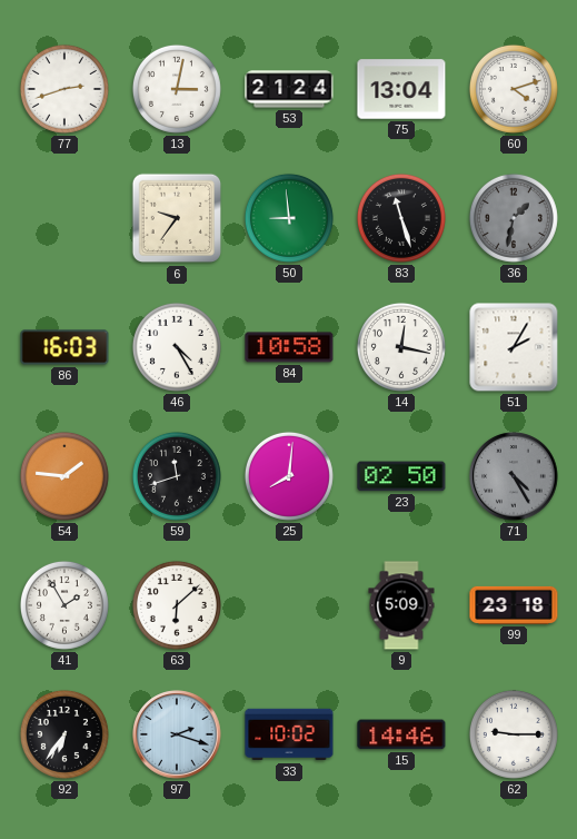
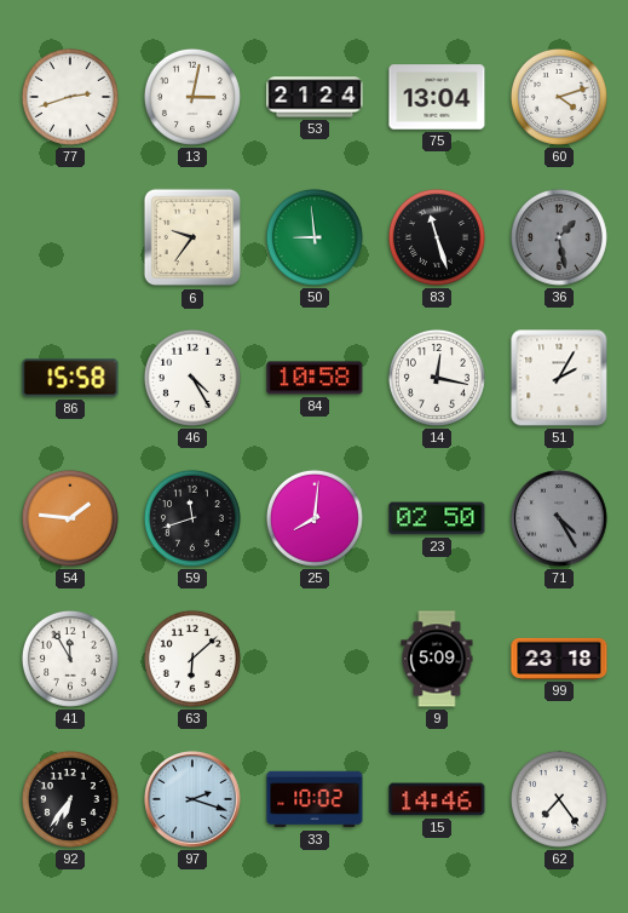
36: 1:32 -> 1:28
86: 16:03 -> 15:58
41: 1:55 -> 11:55
62: 9:15 -> 7:24
